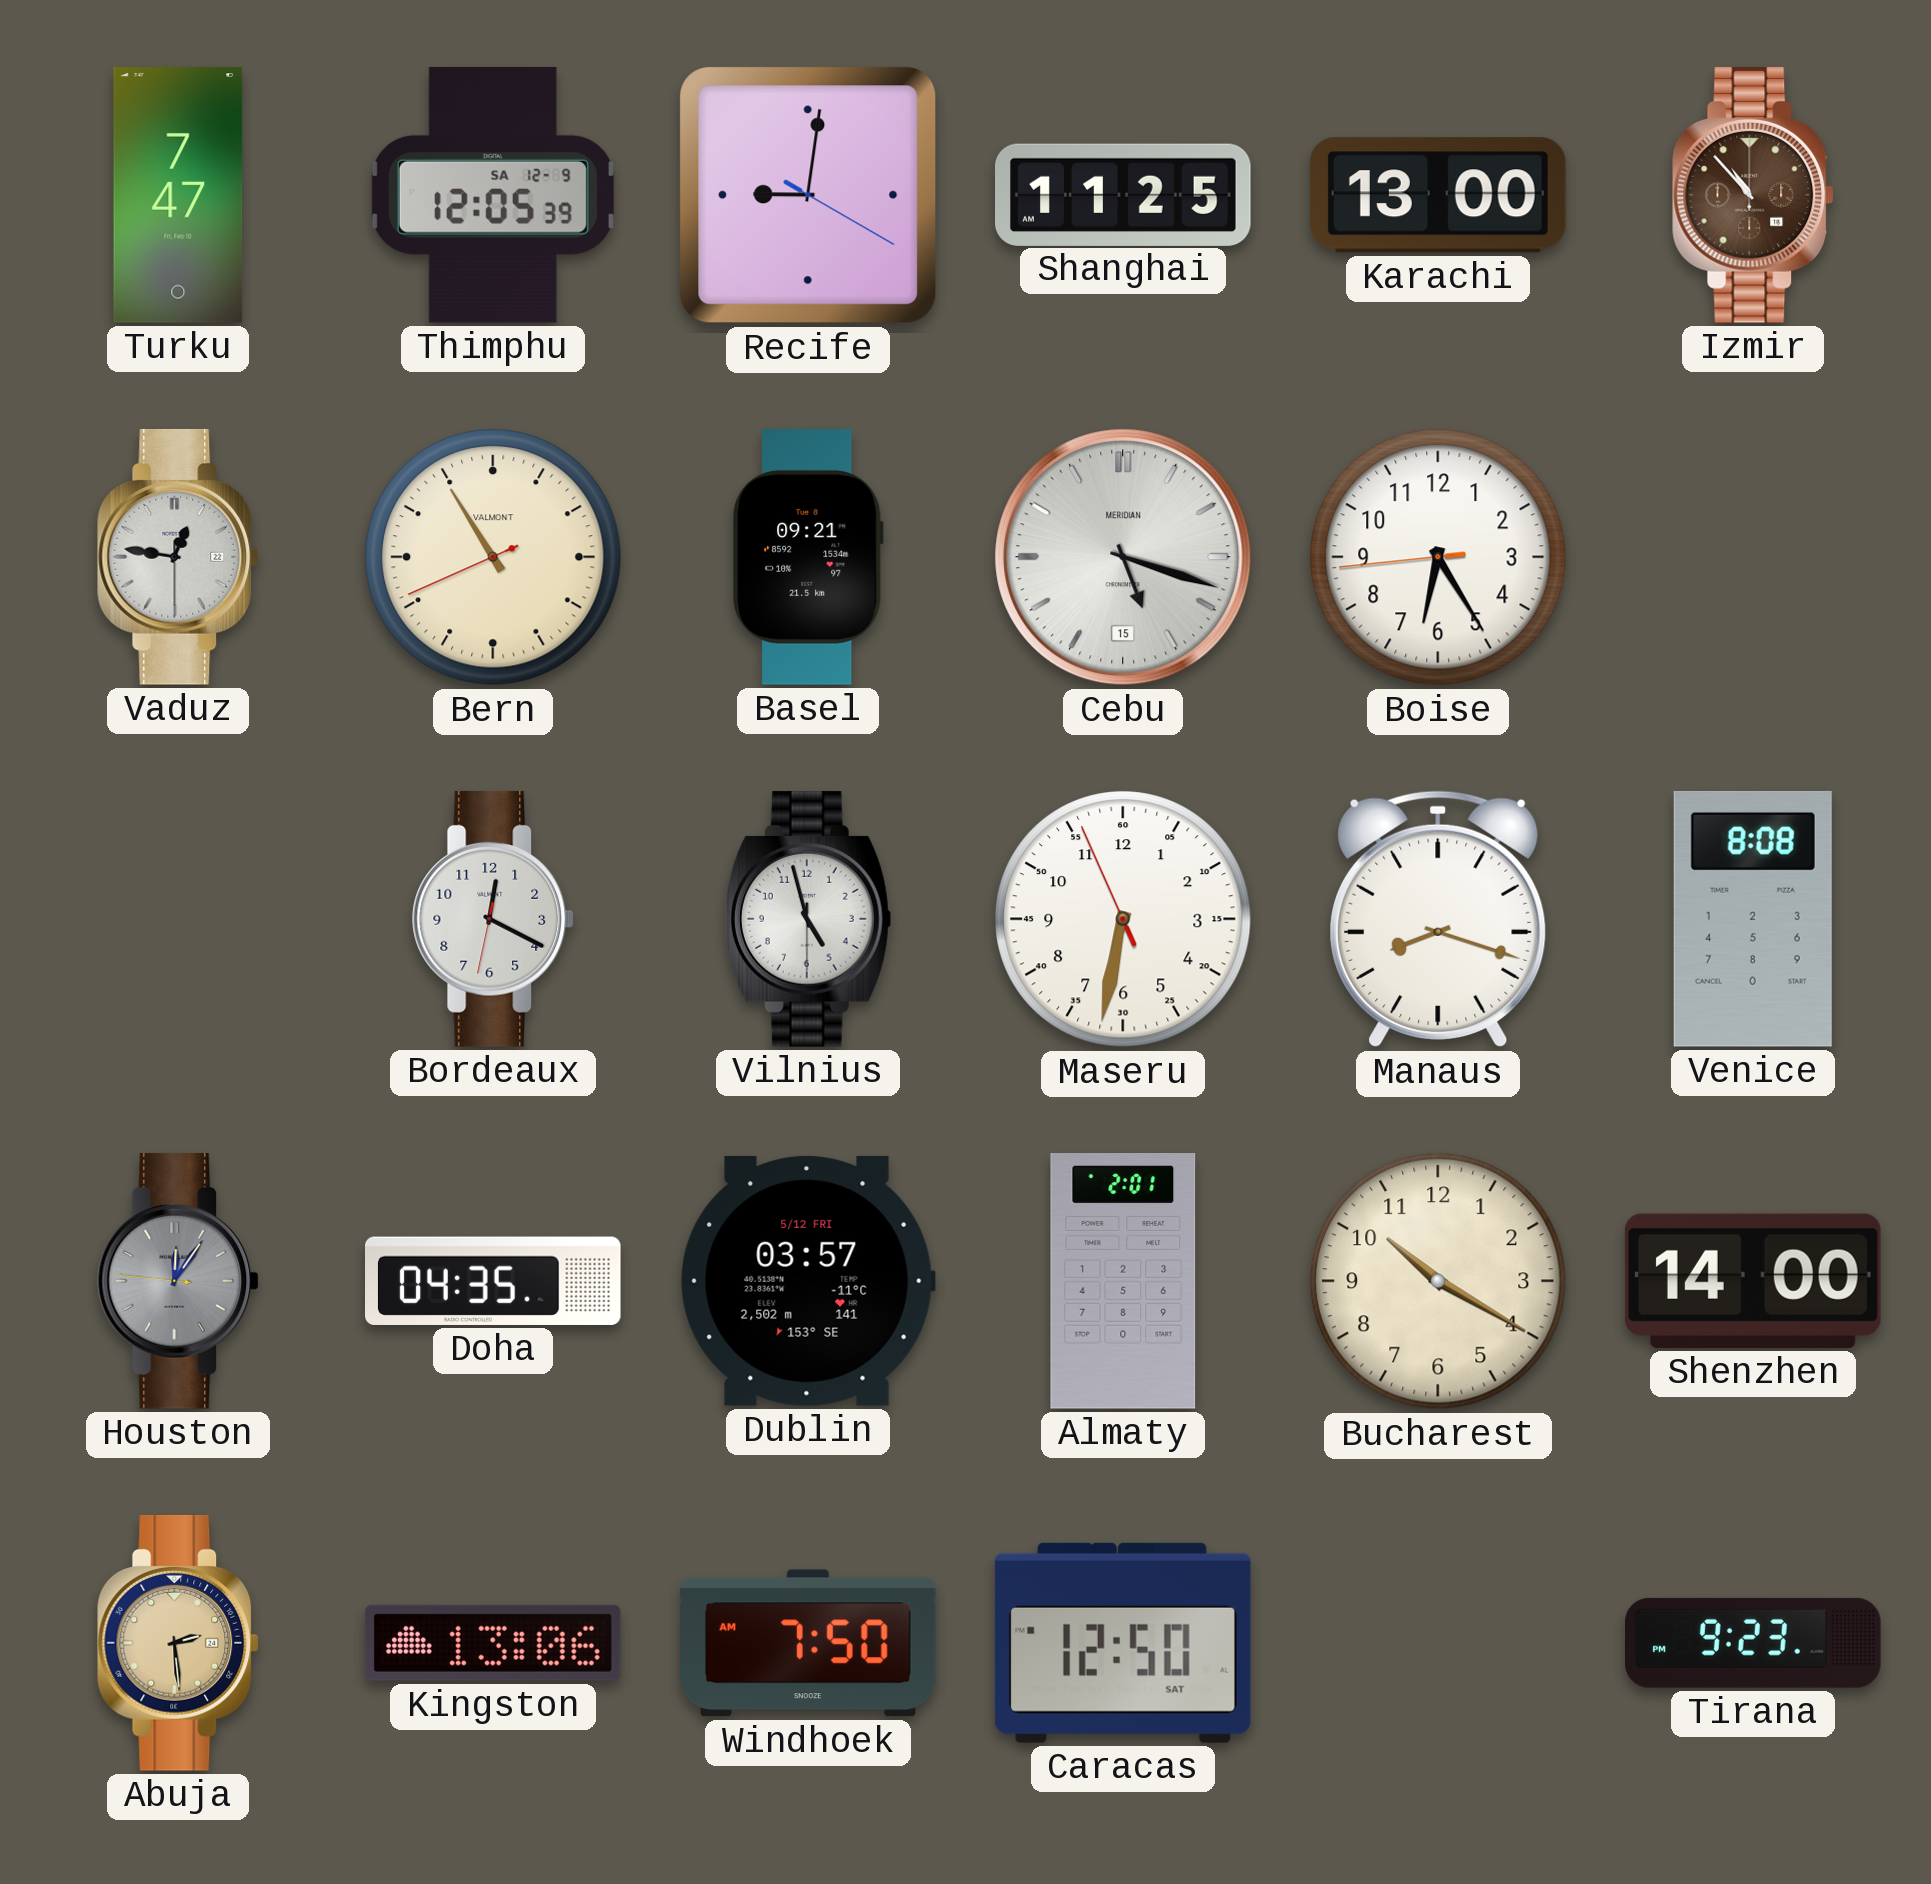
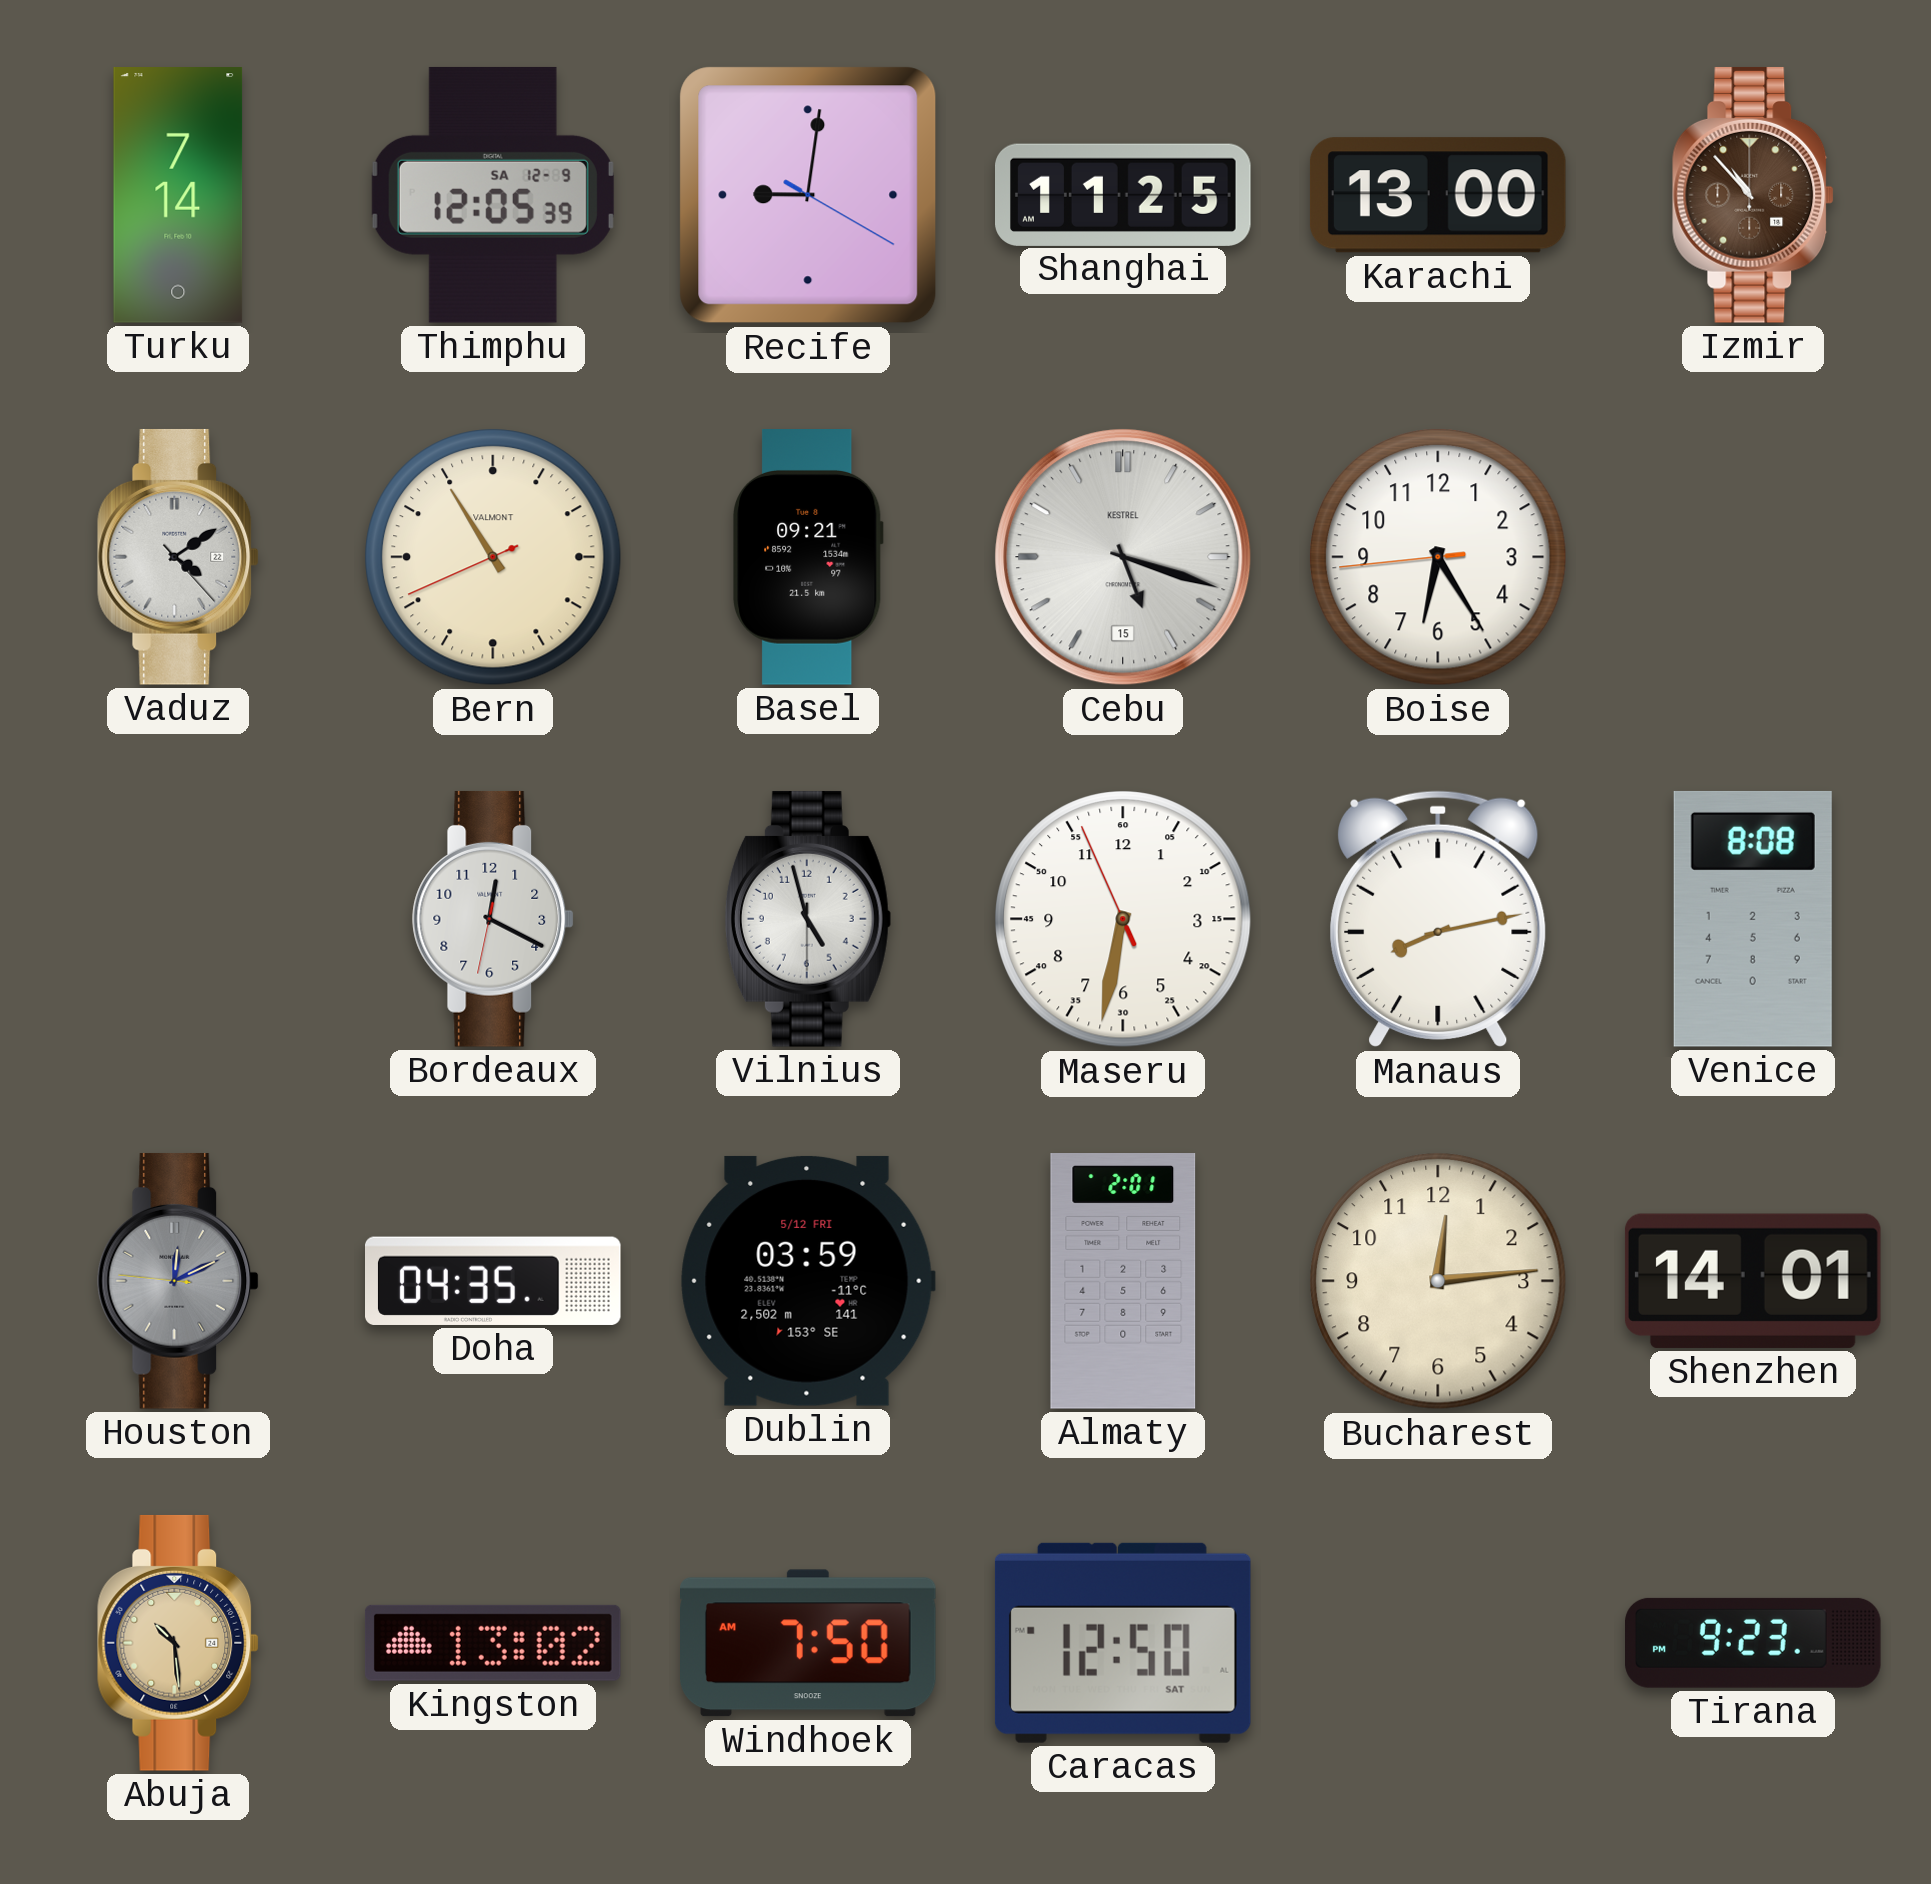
Turku: 7:47 -> 7:14
Vaduz: 12:46 -> 4:09
Cebu brand: MERIDIAN -> KESTREL
Manaus: 8:18 -> 8:13
Houston: 12:05 -> 12:10
Dublin: 03:57 -> 03:59
Bucharest: 10:20 -> 12:14
Shenzhen: 14:00 -> 14:01
Abuja: 2:29 -> 10:29
Kingston: 13:06 -> 13:02
